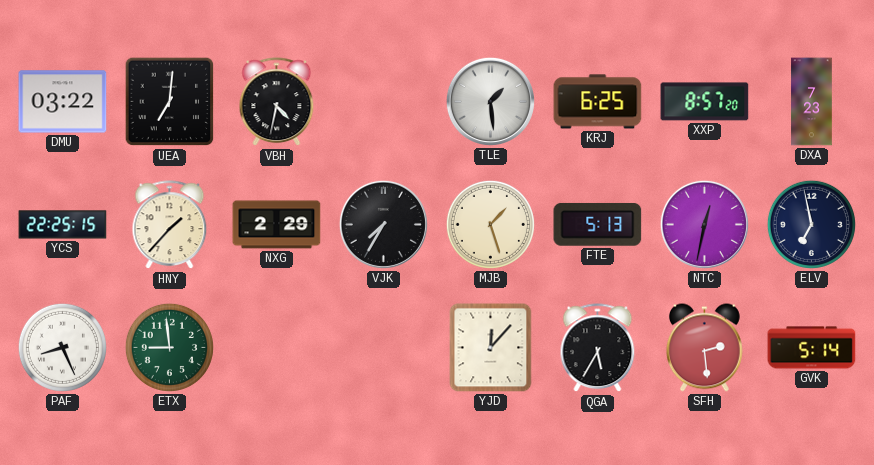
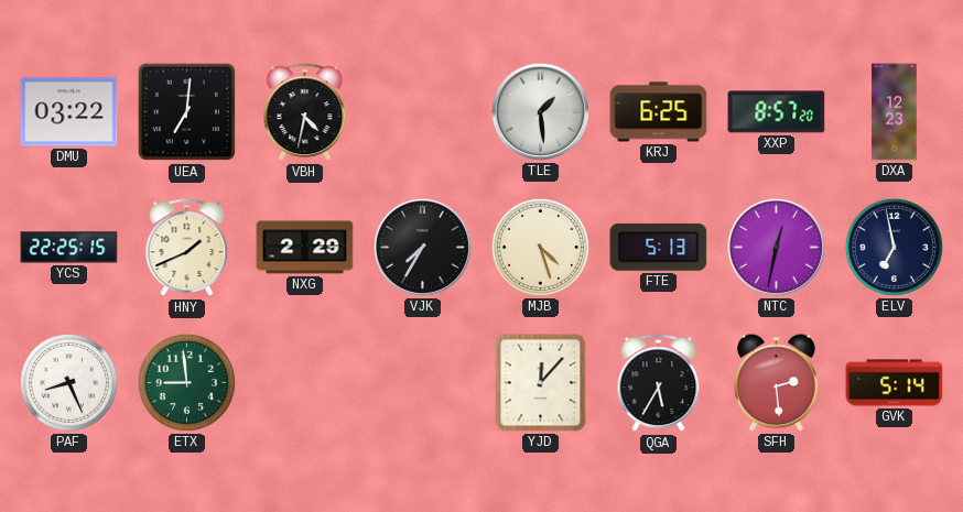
DXA: 7:23 -> 12:23
HNY: 1:37 -> 1:41
MJB: 1:27 -> 4:27
